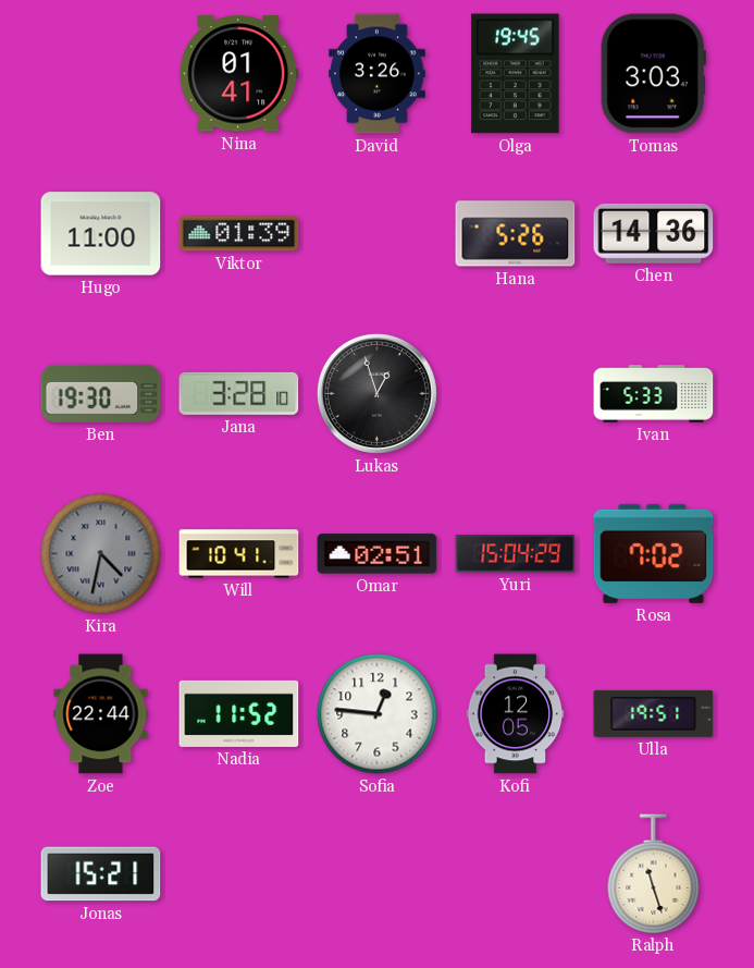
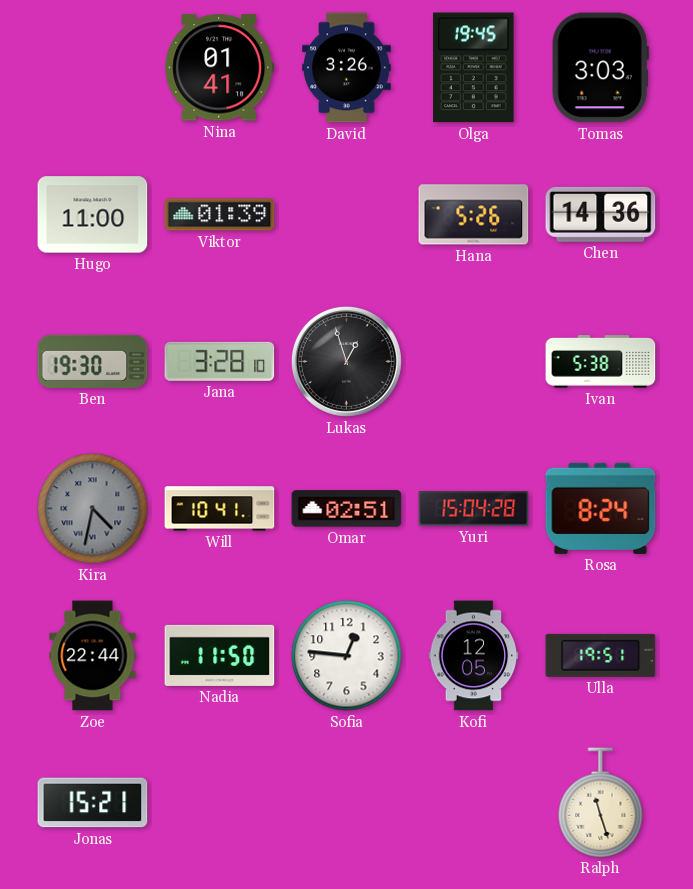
Ivan: 5:33 -> 5:38
Yuri: 15:04:29 -> 15:04:28
Rosa: 7:02 -> 8:24
Nadia: 11:52 -> 11:50
